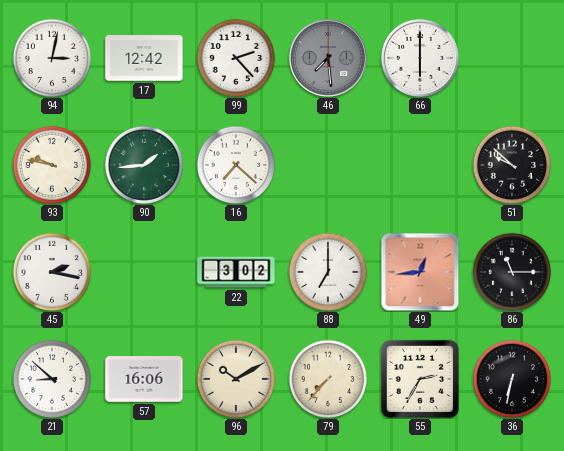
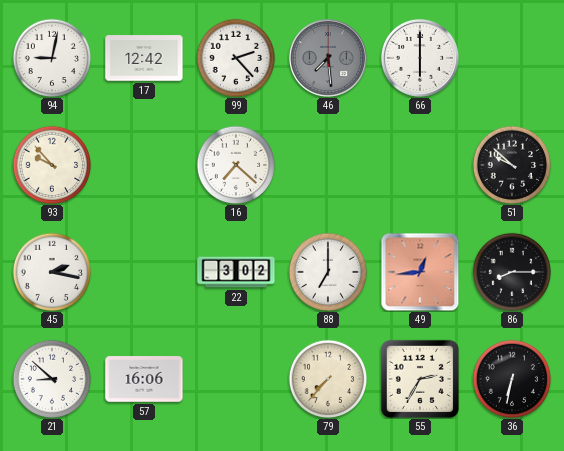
94: 3:02 -> 9:02
93: 9:47 -> 9:53
90: 1:44 -> none
86: 11:15 -> 8:15
96: 10:10 -> none
